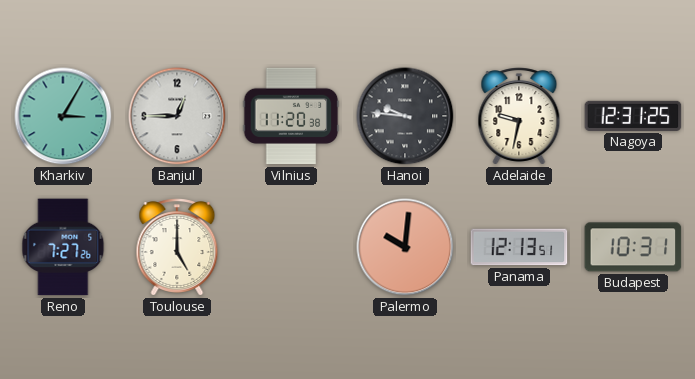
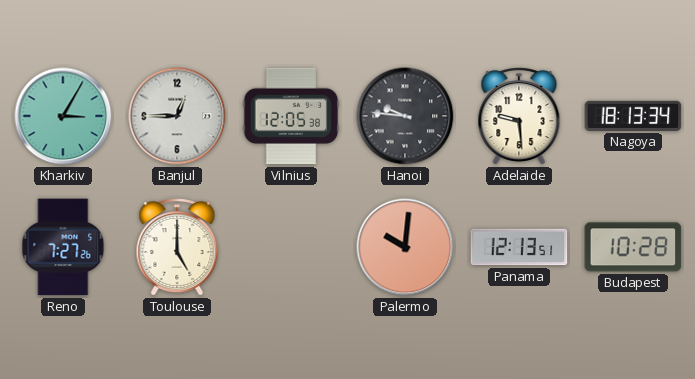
Vilnius: 11:20 -> 12:05
Adelaide: 9:32 -> 9:29
Nagoya: 12:31 -> 18:13
Budapest: 10:31 -> 10:28
